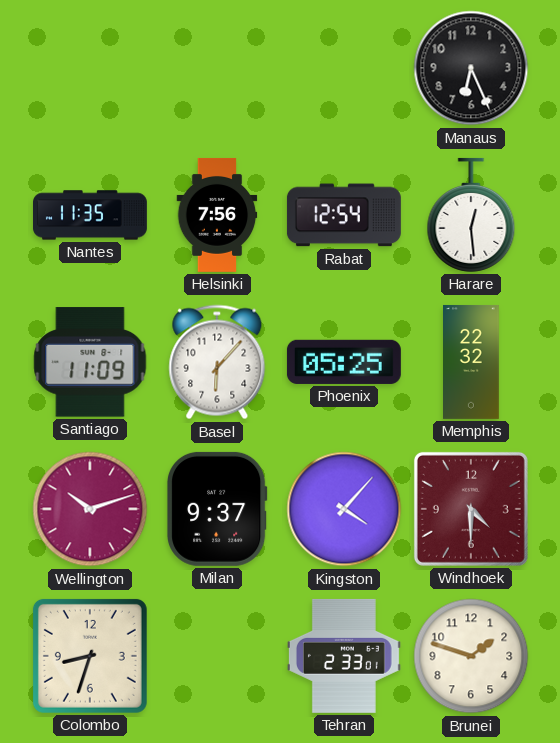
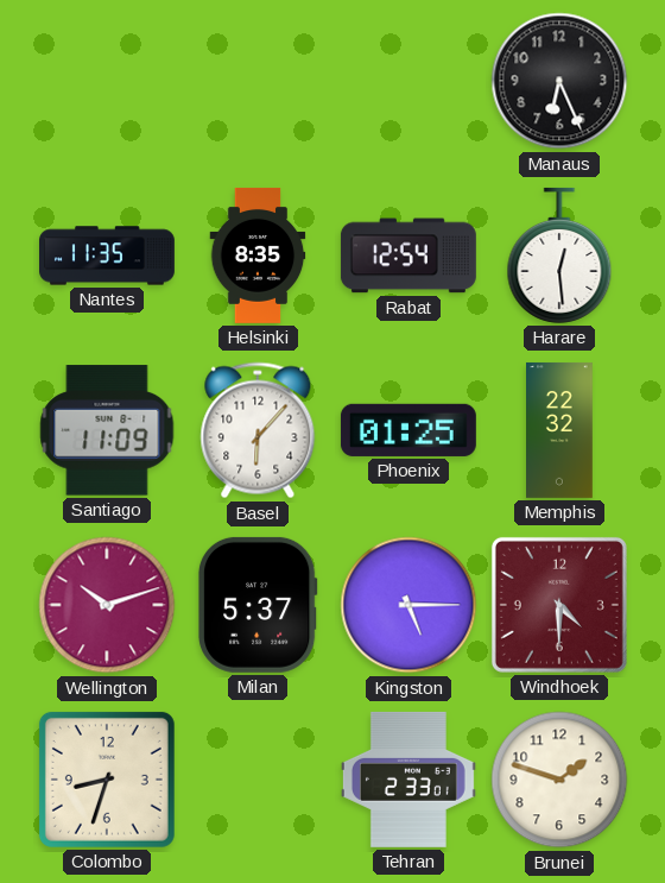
Helsinki: 7:56 -> 8:35
Phoenix: 05:25 -> 01:25
Milan: 9:37 -> 5:37
Kingston: 4:07 -> 5:15
